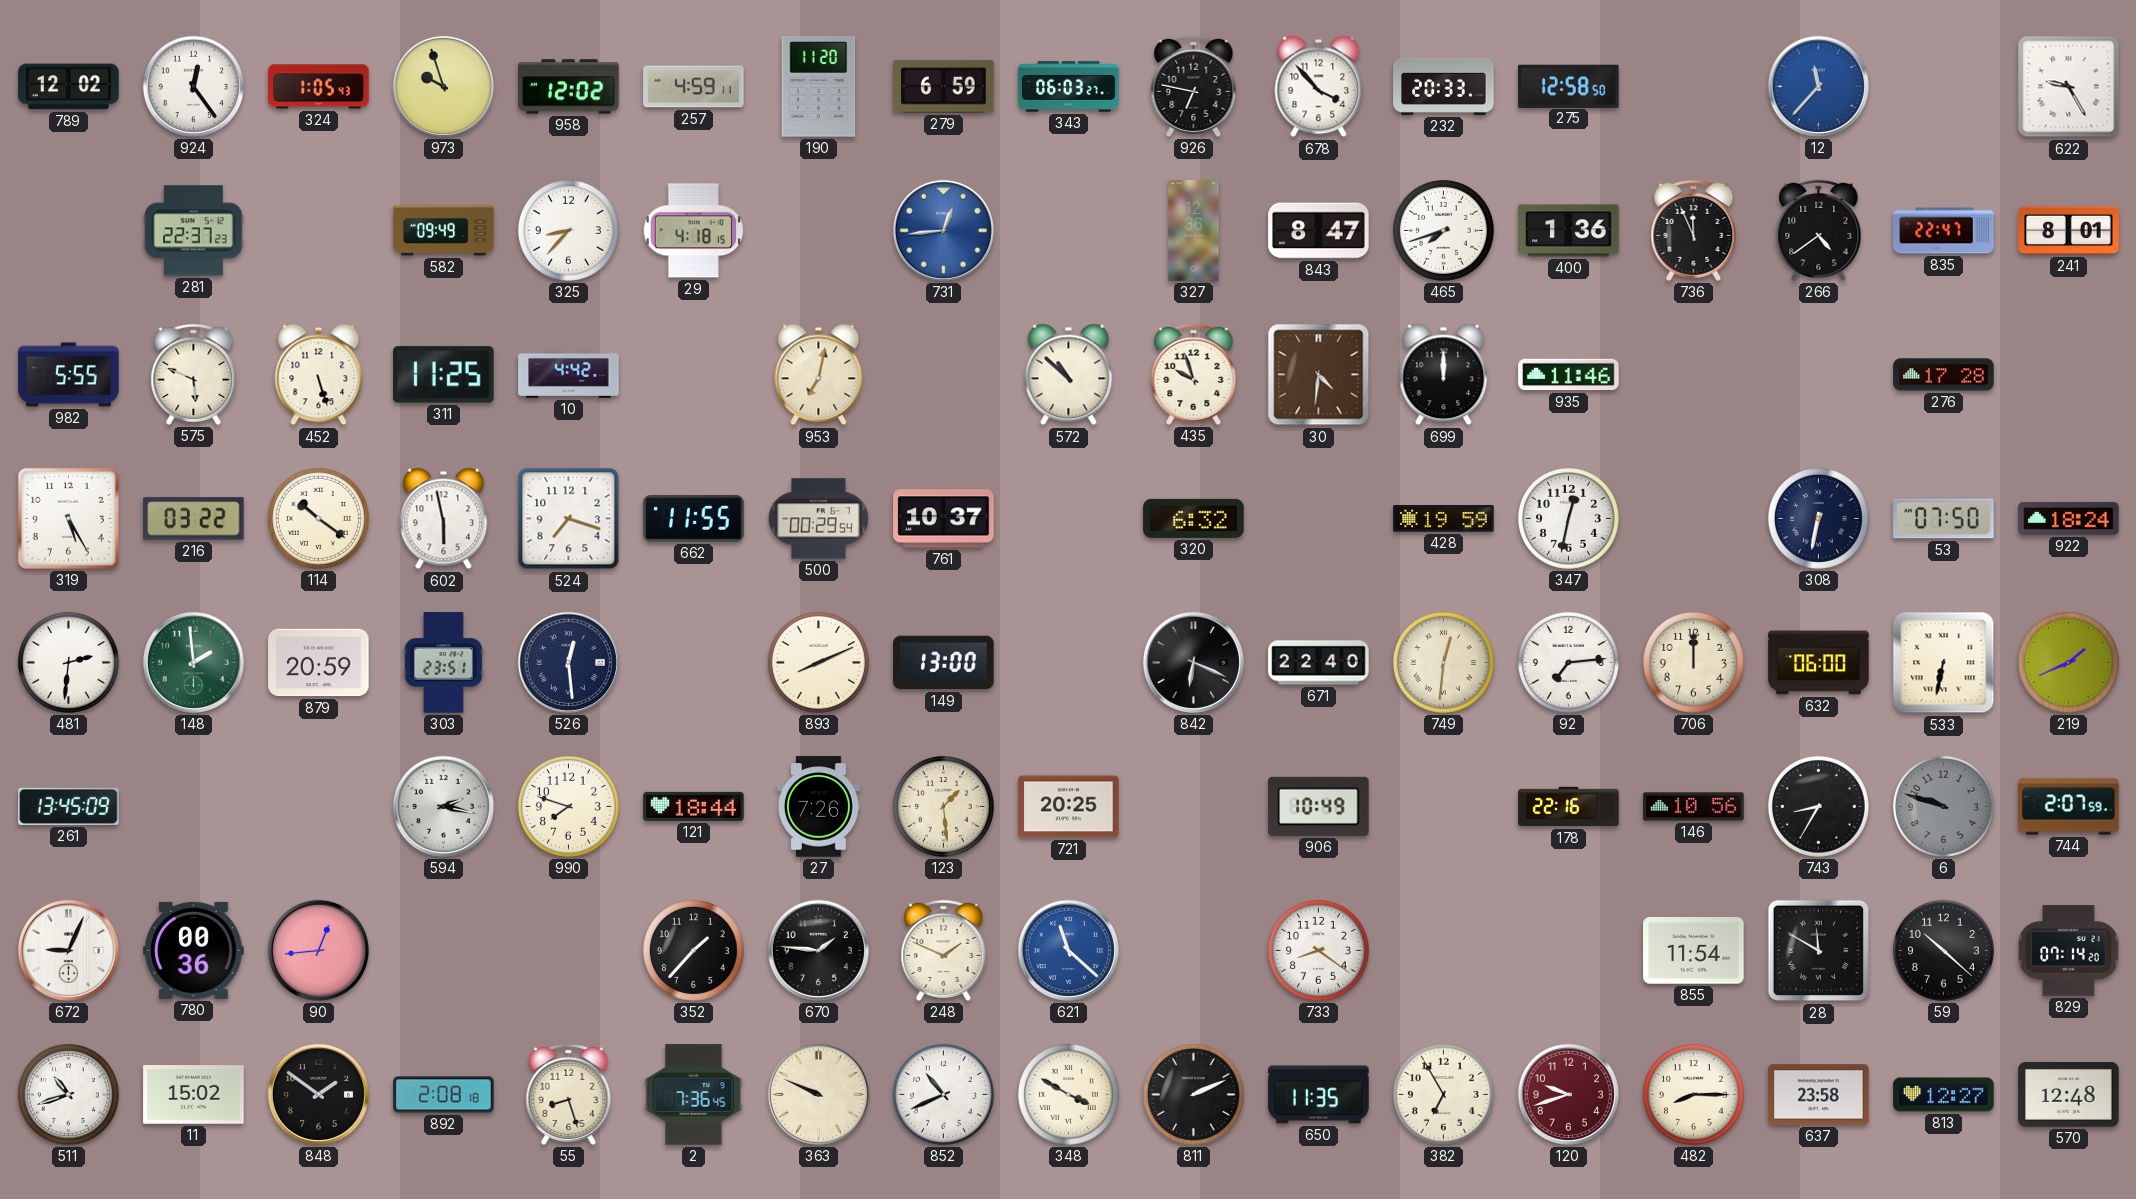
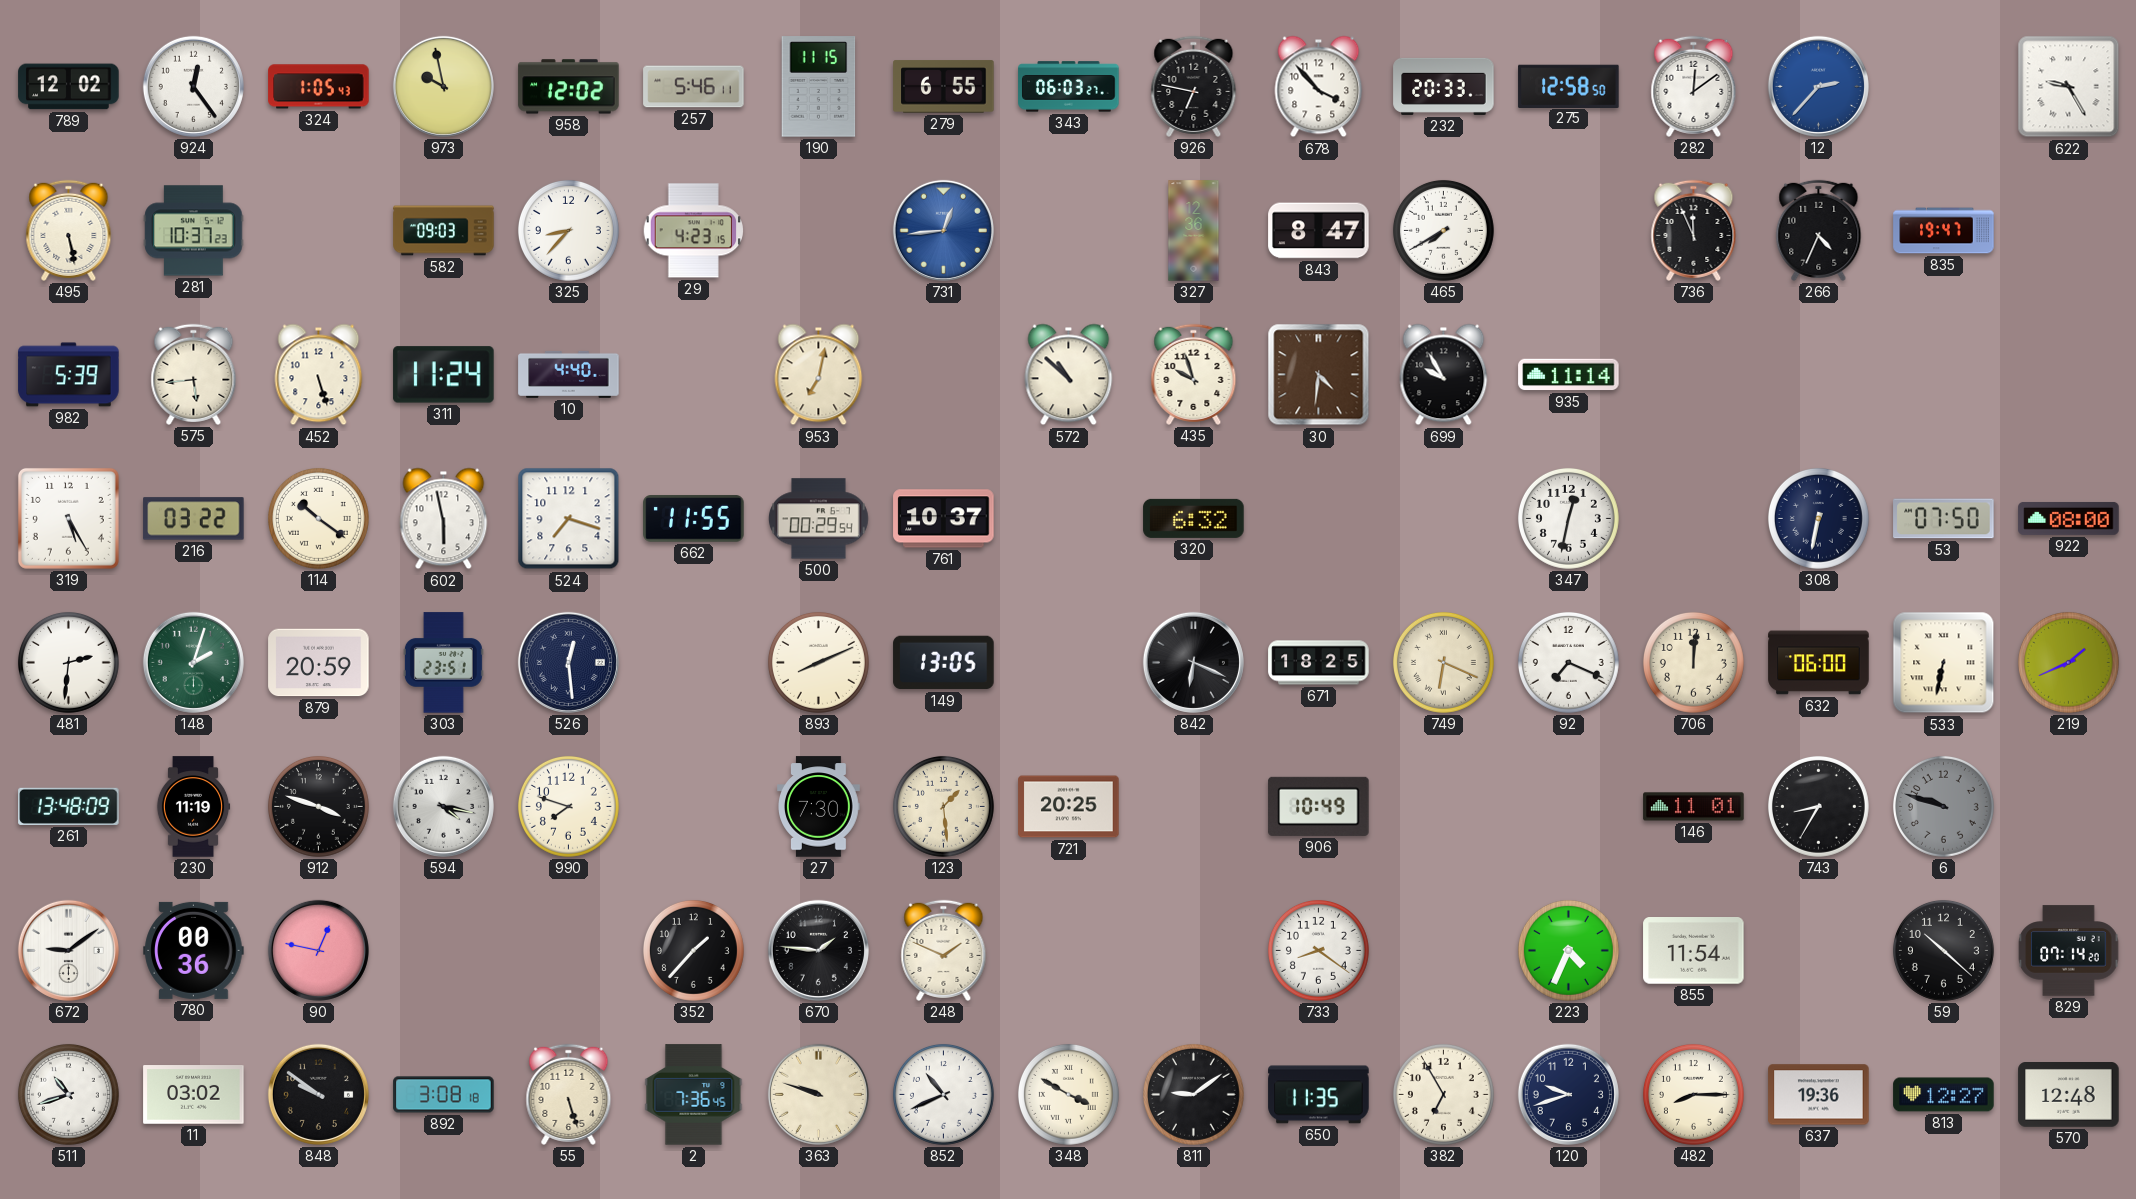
973: 9:57 -> 9:58
257: 4:59 -> 5:46
190: 11:20 -> 11:15
279: 6:59 -> 6:55
282: none -> 12:09
12: 11:37 -> 2:37
495: none -> 5:28
281: 22:37 -> 10:37
582: 09:49 -> 09:03
29: 4:18 -> 4:23
465: 7:42 -> 7:40
400: 1:36 -> none
266: 4:39 -> 4:34
835: 22:47 -> 19:47
241: 8:01 -> none
982: 5:55 -> 5:39
575: 5:49 -> 5:44
311: 11:25 -> 11:24
10: 4:42 -> 4:40
699: 12:00 -> 9:55
935: 11:46 -> 11:14
276: 17:28 -> none
428: 19:59 -> none
922: 18:24 -> 08:00
148: 1:59 -> 2:03
149: 13:00 -> 13:05
671: 22:40 -> 18:25
749: 12:31 -> 6:19
92: 7:14 -> 7:19
706: 12:00 -> 12:01
261: 13:45 -> 13:48
230: none -> 11:19
912: none -> 3:48
594: 2:17 -> 4:17
121: 18:44 -> none
27: 7:26 -> 7:30
178: 22:16 -> none
146: 10:56 -> 11:01
744: 2:07 -> none
672: 9:04 -> 9:09
90: 12:44 -> 12:47
621: 11:22 -> none
223: none -> 4:34
28: 11:50 -> none
11: 15:02 -> 03:02
848: 1:51 -> 9:51
892: 2:08 -> 3:08
55: 8:27 -> 5:27
363: 9:49 -> 9:48
811: 2:11 -> 9:09
120 dial: burgundy -> navy
637: 23:58 -> 19:36
